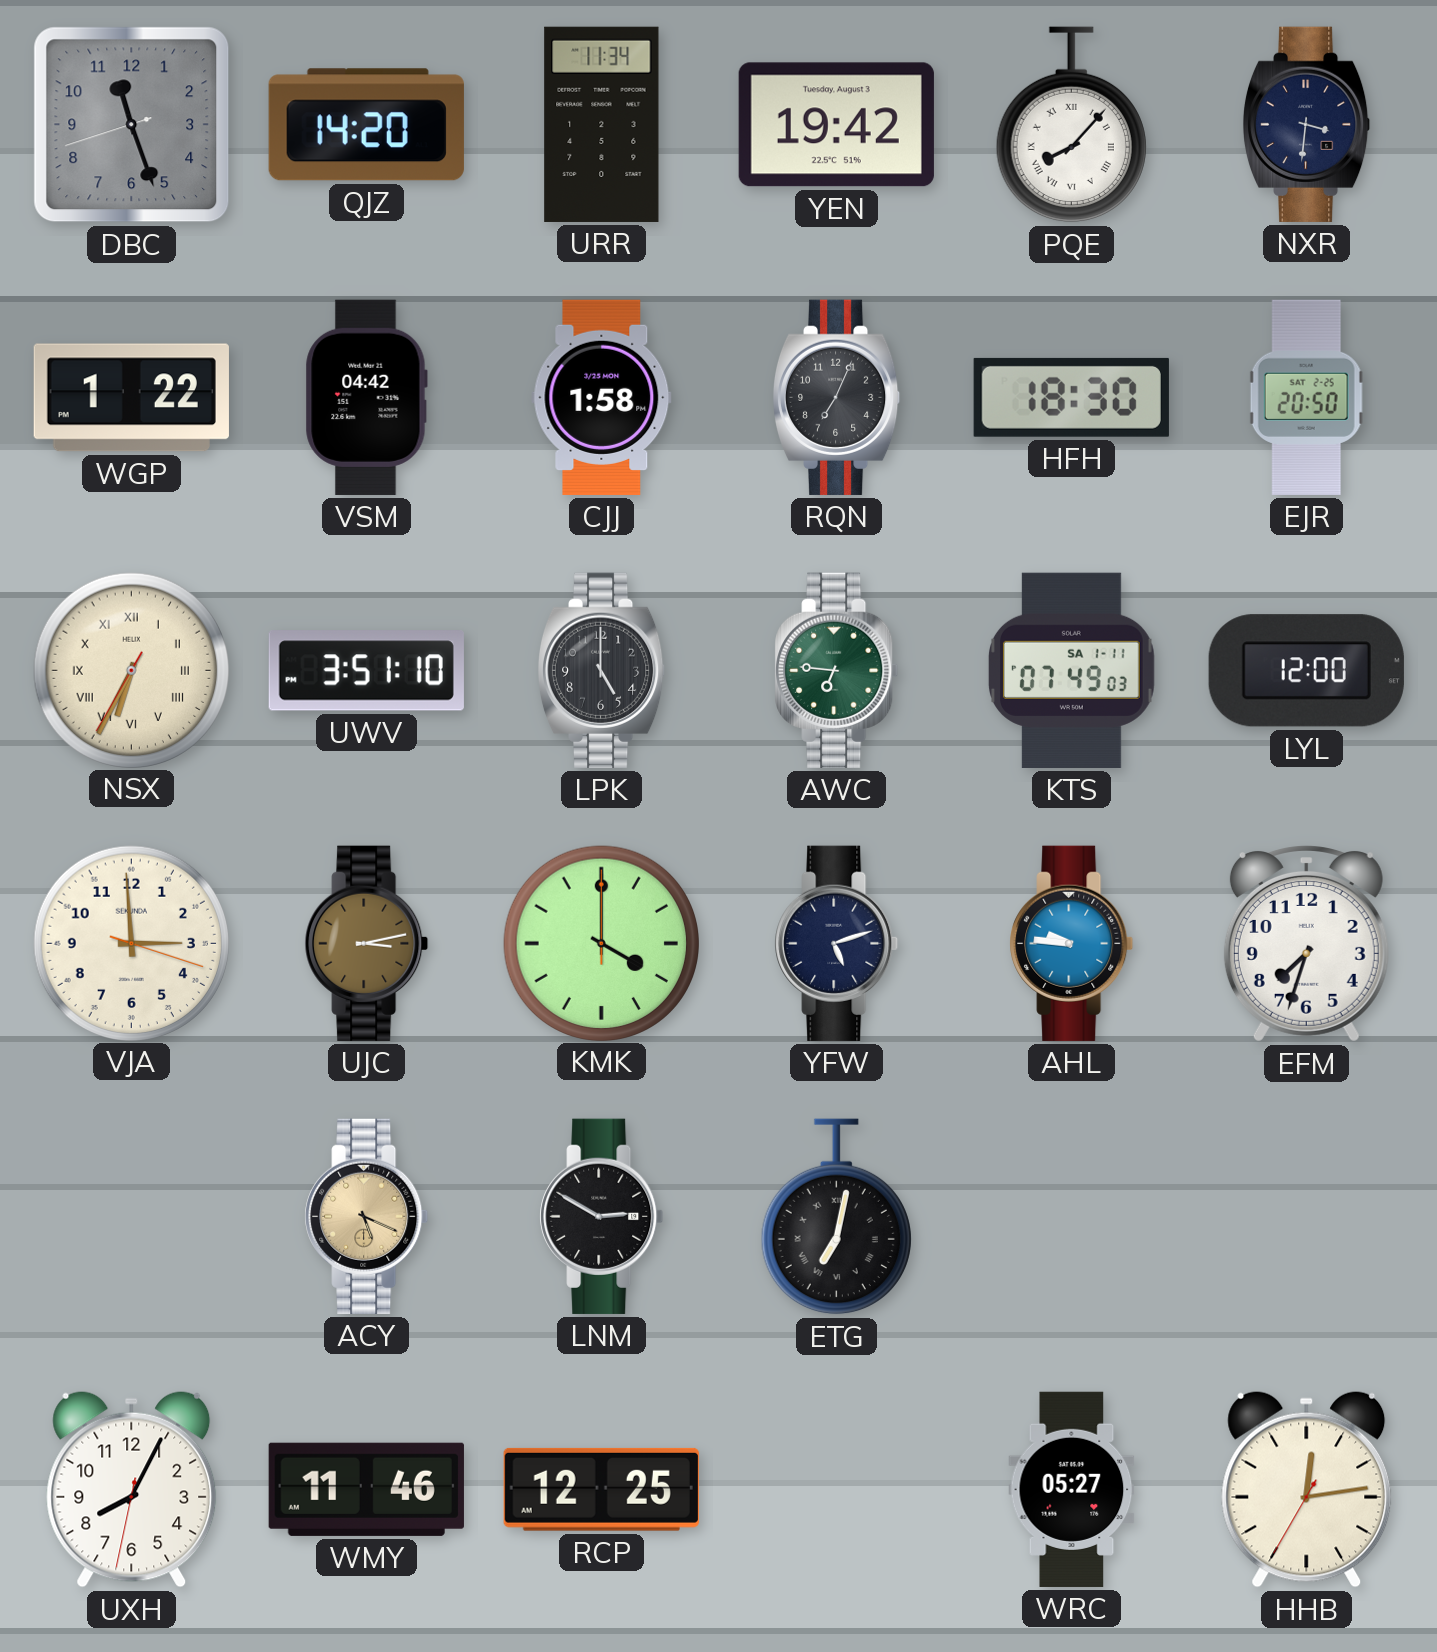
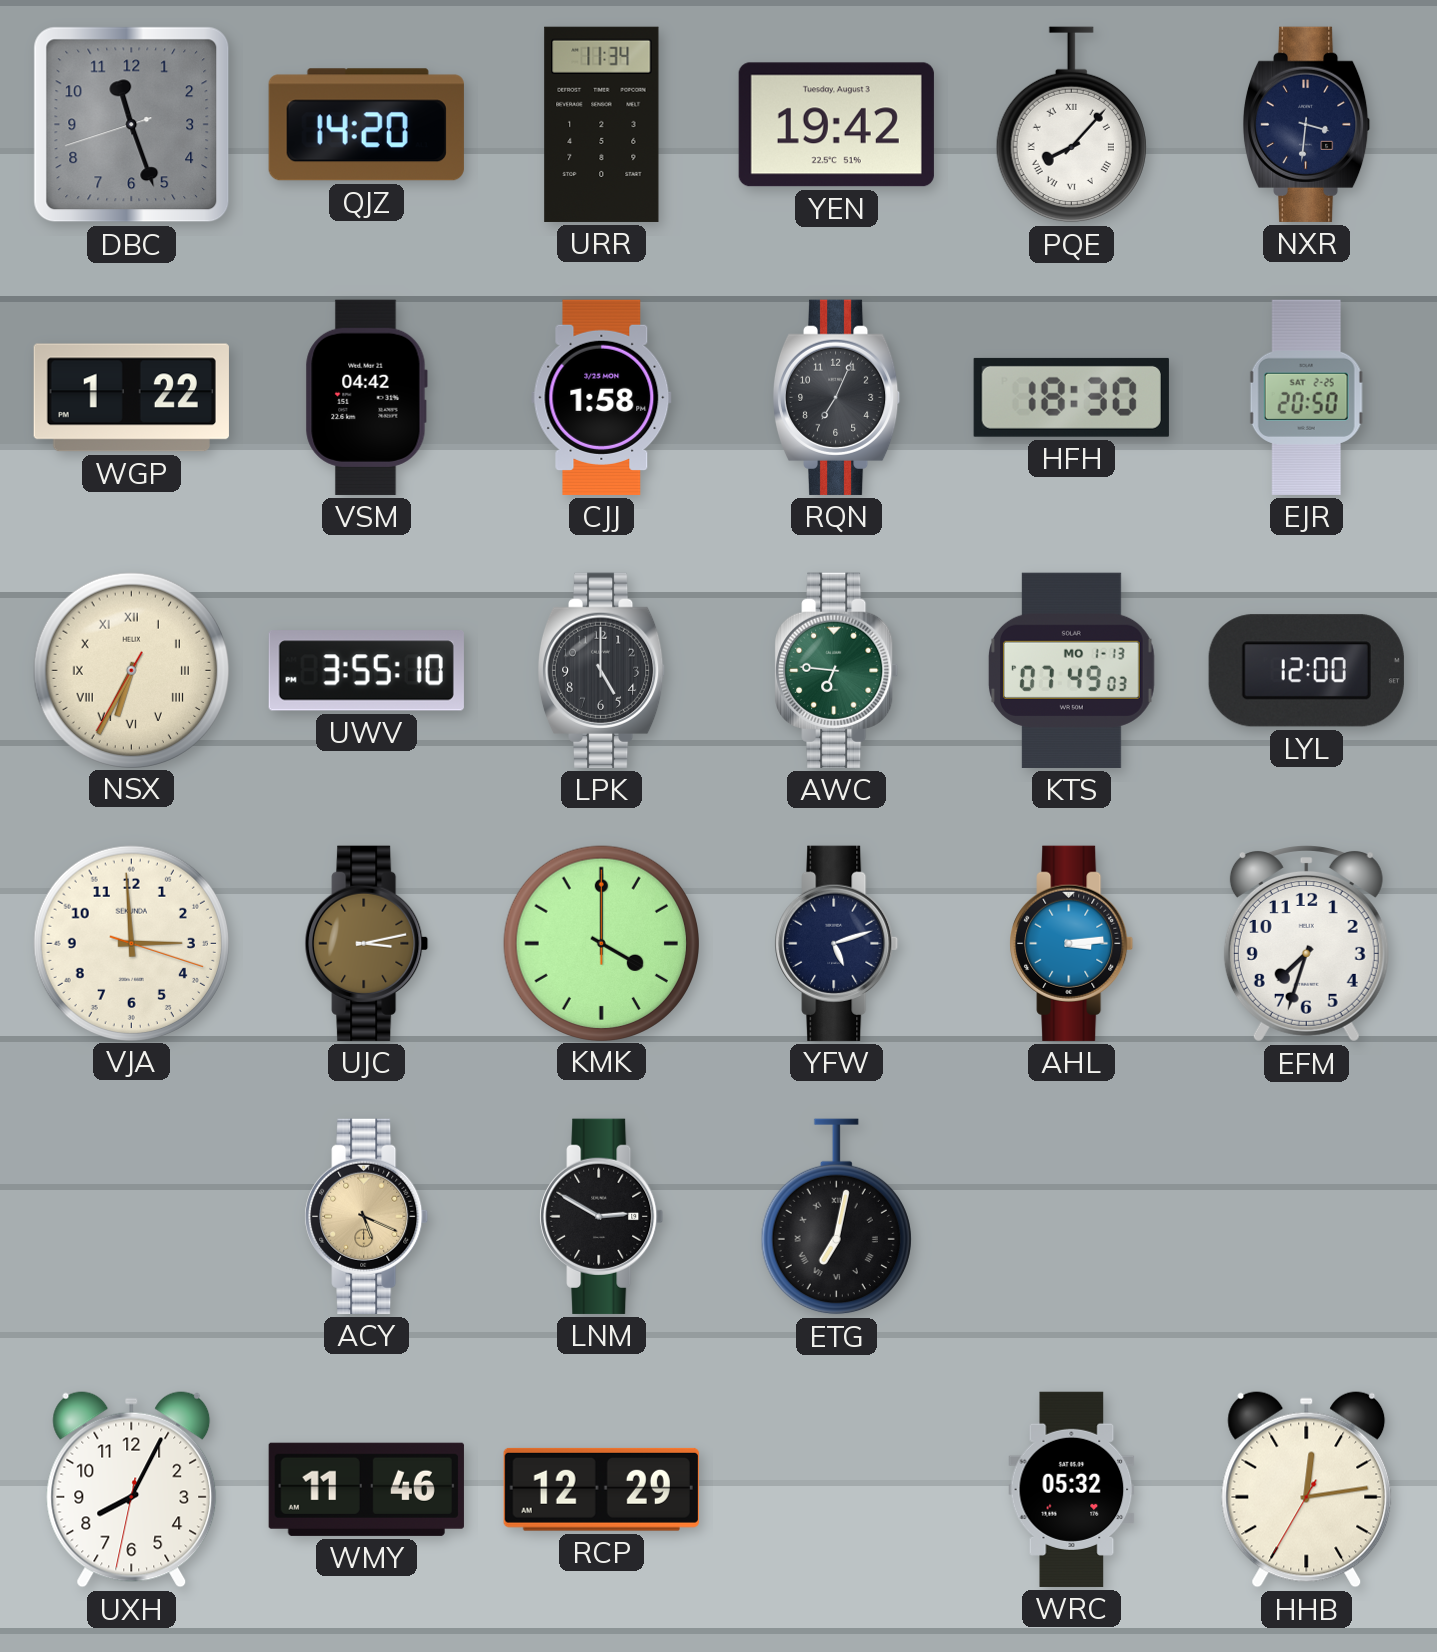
UWV: 3:51 -> 3:55
KTS date: SA 1-11 -> MO 1-13
AHL: 9:46 -> 3:14
RCP: 12:25 -> 12:29
WRC: 05:27 -> 05:32
